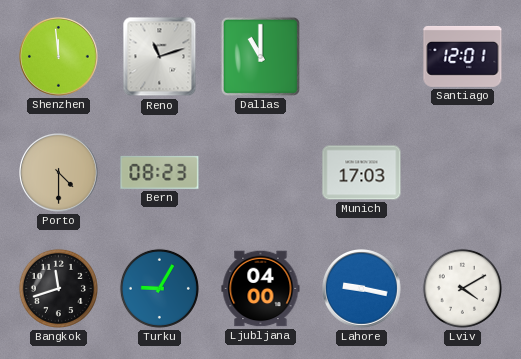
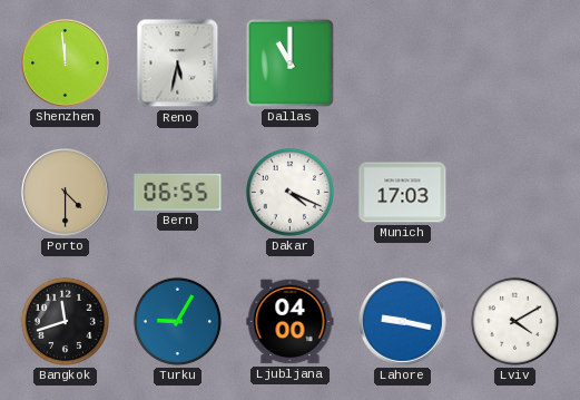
Reno: 11:12 -> 5:32
Santiago: 12:01 -> none
Bern: 08:23 -> 06:55
Dakar: none -> 4:19
